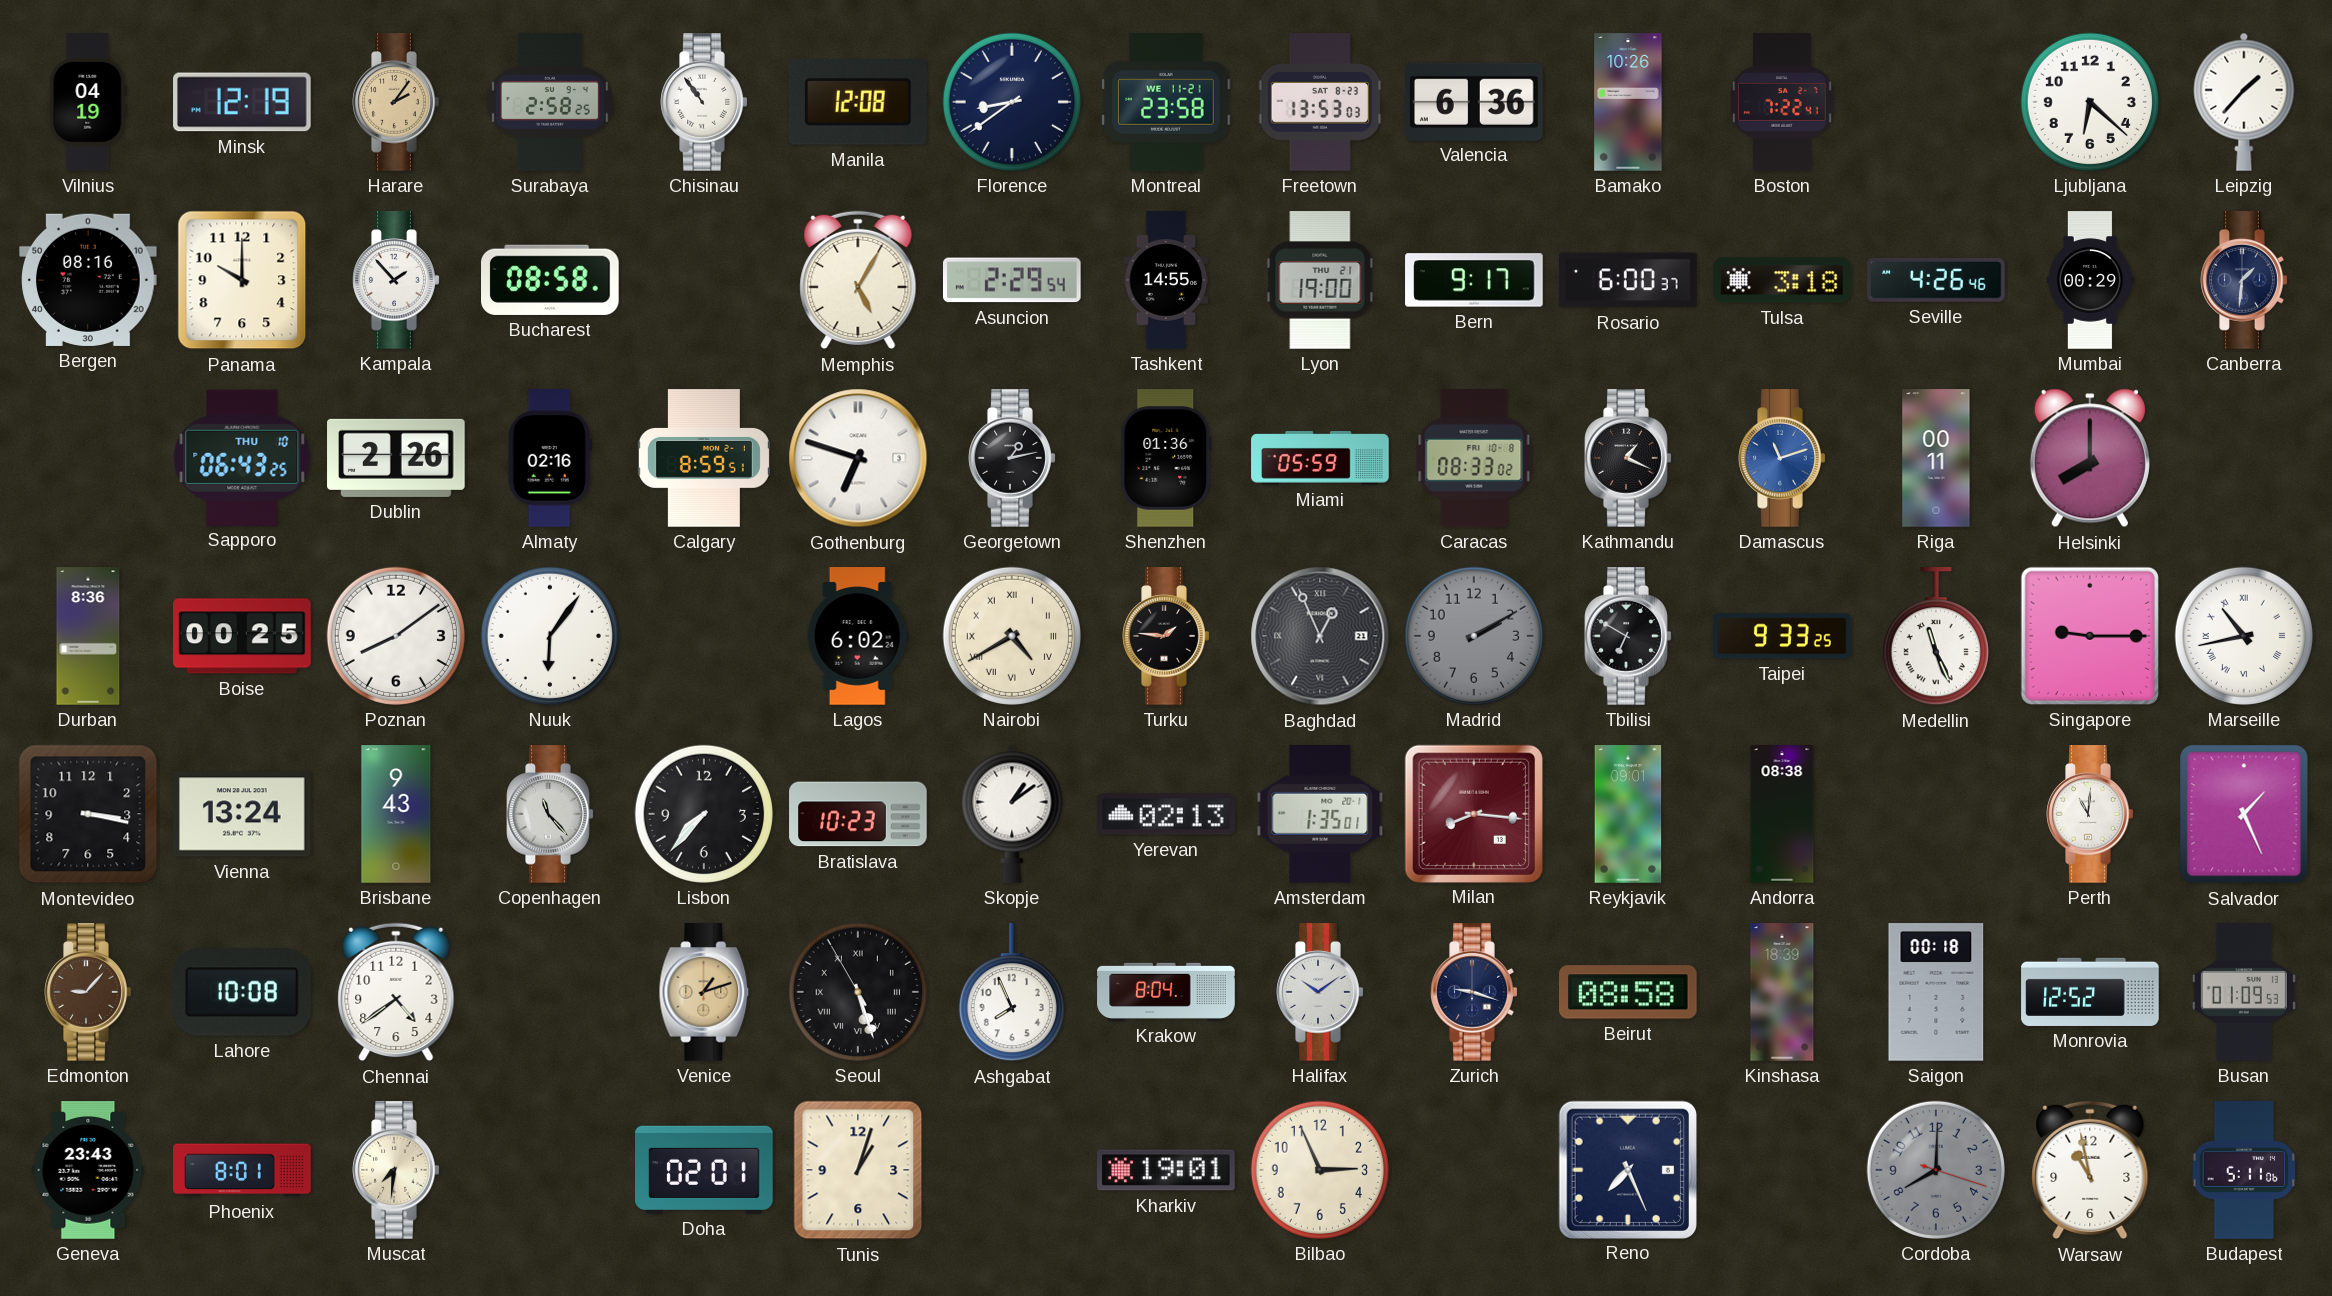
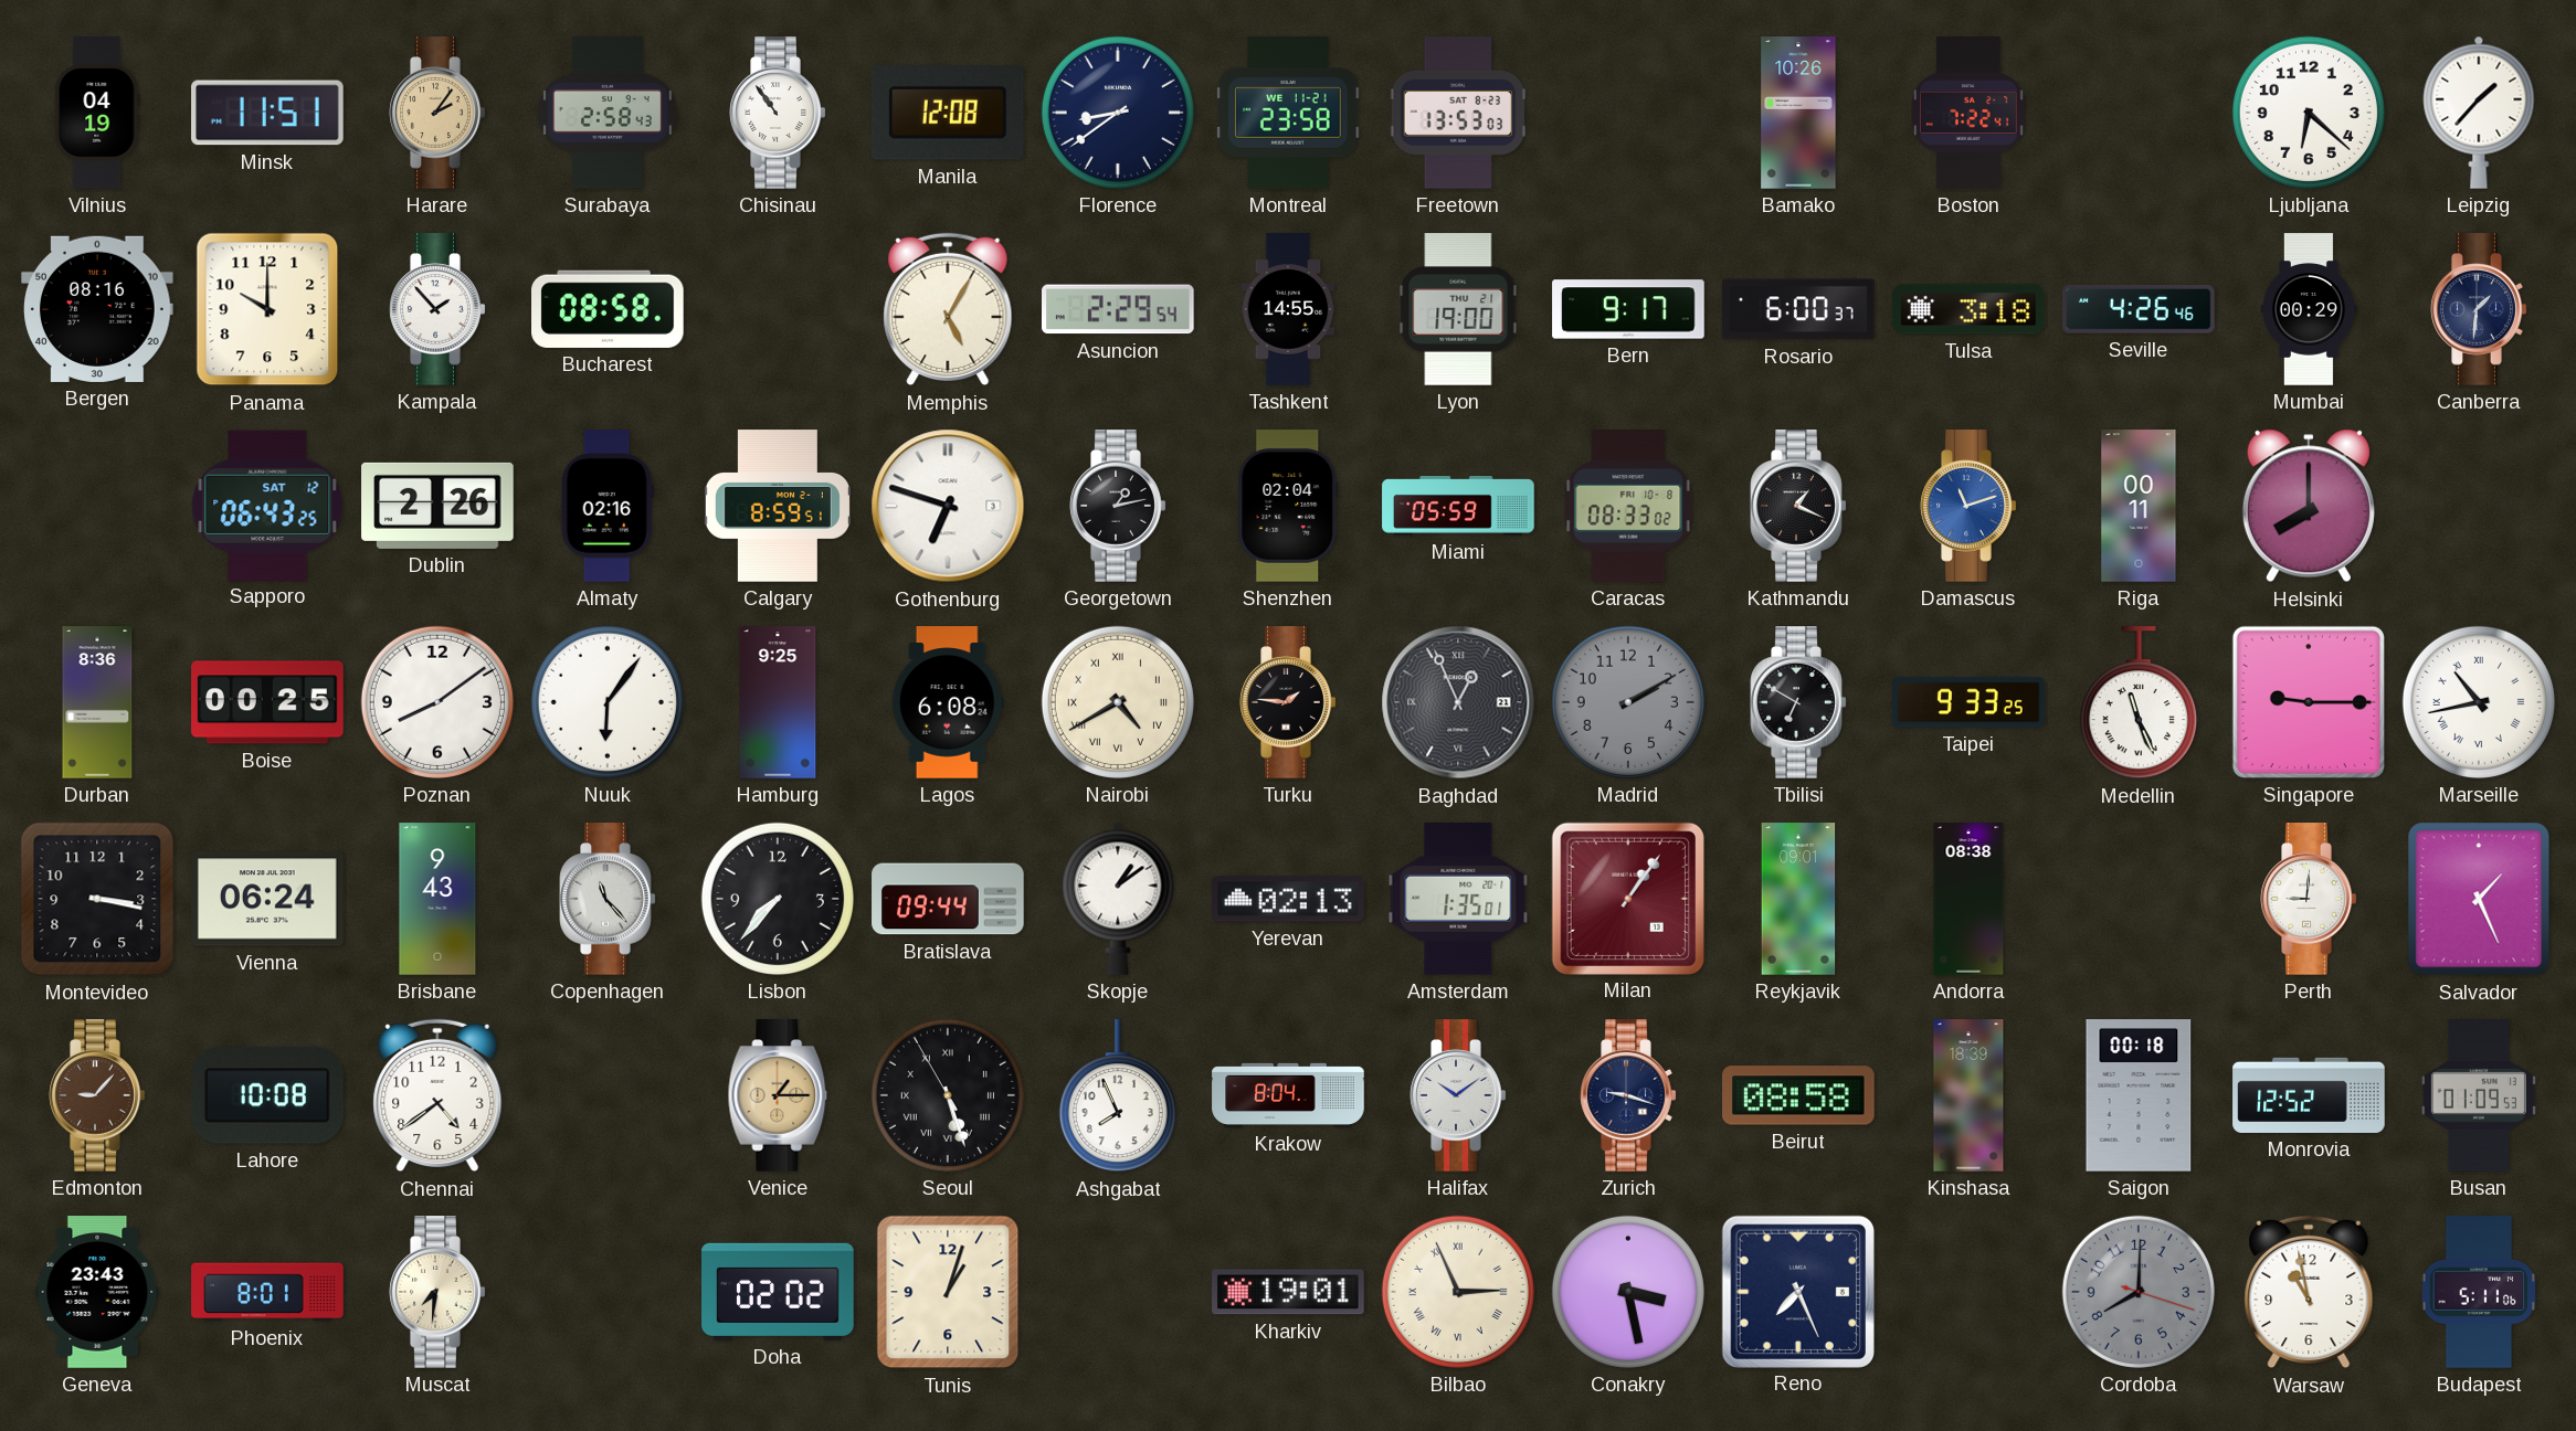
Minsk: 12:19 -> 11:51
Surabaya: 2:58:25 -> 2:58:43
Valencia: 6:36 -> none
Sapporo date: THU 10 -> SAT 12
Shenzhen: 01:36 -> 02:04
Hamburg: none -> 9:25
Lagos: 6:02 -> 6:08
Vienna: 13:24 -> 06:24
Bratislava: 10:23 -> 09:44
Milan: 8:16 -> 1:06
Perth: 11:01 -> 9:01
Venice: 1:12 -> 1:15
Doha: 02:01 -> 02:02
Bilbao numerals: Arabic -> Roman
Conakry: none -> 3:28
